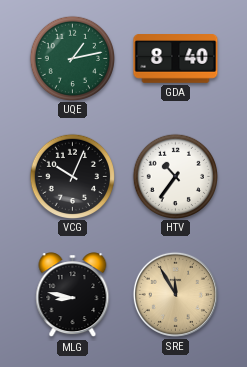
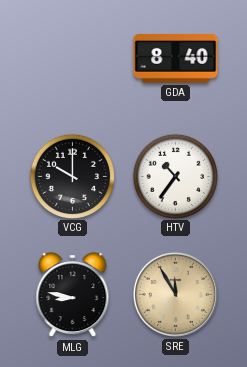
UQE: 1:13 -> none
VCG: 10:04 -> 10:00
